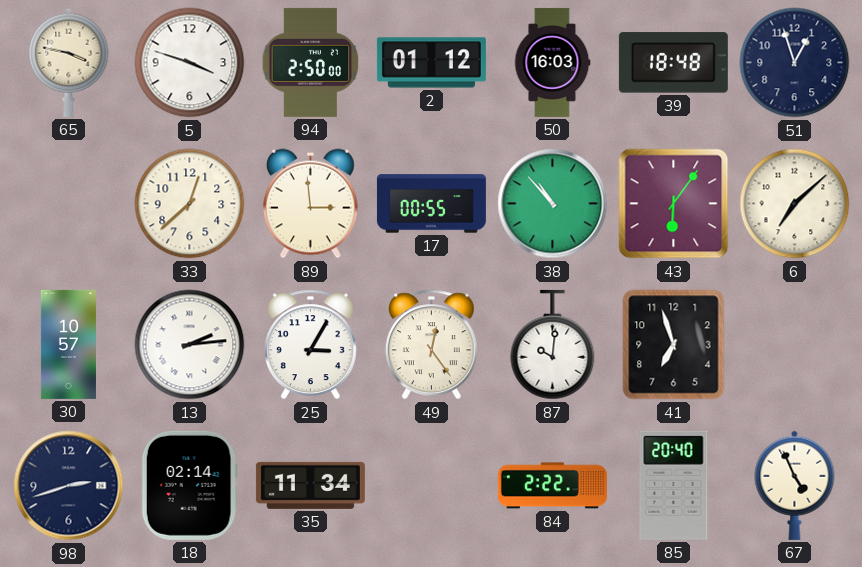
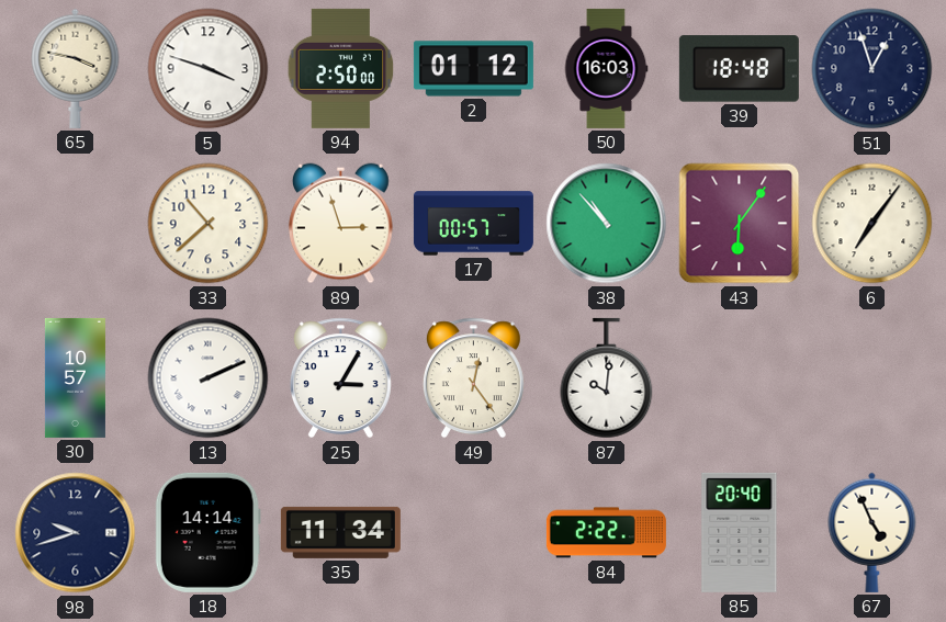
33: 12:38 -> 10:38
89: 2:59 -> 2:57
17: 00:55 -> 00:57
6: 7:08 -> 7:06
13: 2:14 -> 2:11
41: 6:57 -> none
98: 2:42 -> 9:42
18: 02:14 -> 14:14
